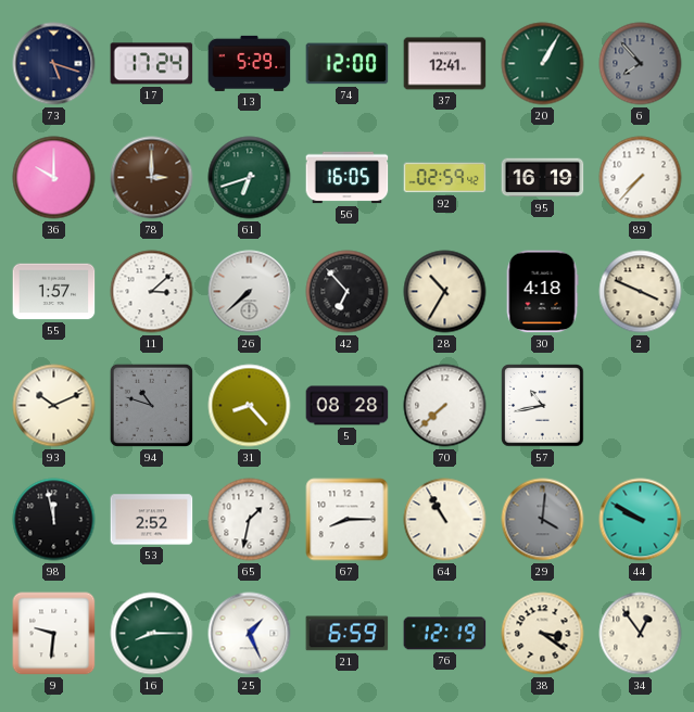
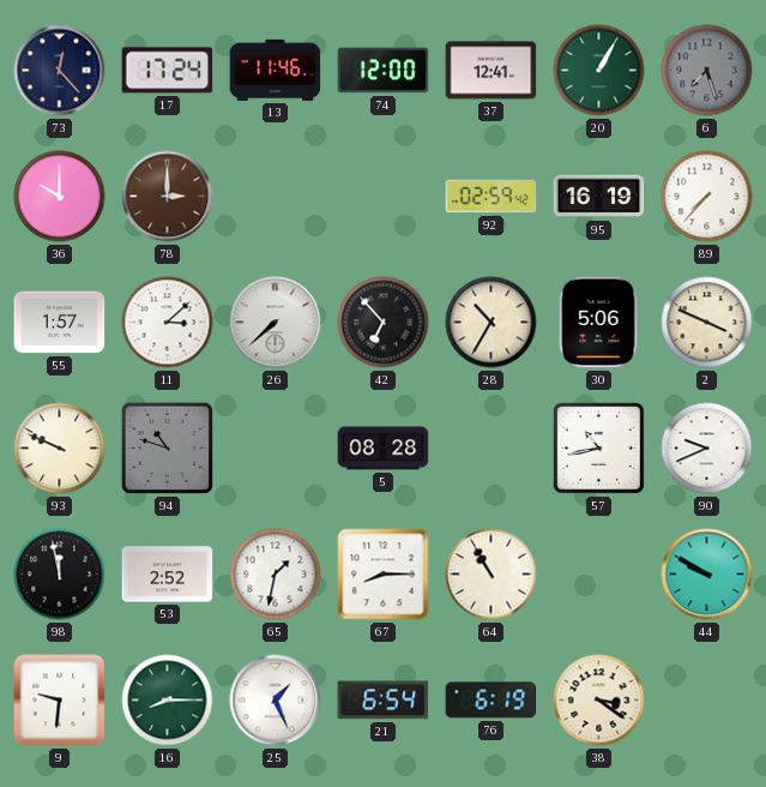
73: 5:18 -> 12:23
13: 5:29 -> 11:46
6: 7:53 -> 7:27
61: 6:42 -> none
56: 16:05 -> none
30: 4:18 -> 5:06
93: 10:11 -> 9:49
31: 8:23 -> none
70: 7:38 -> none
90: none -> 9:41
29: 4:01 -> none
21: 6:59 -> 6:54
76: 12:19 -> 6:19
34: 12:54 -> none
